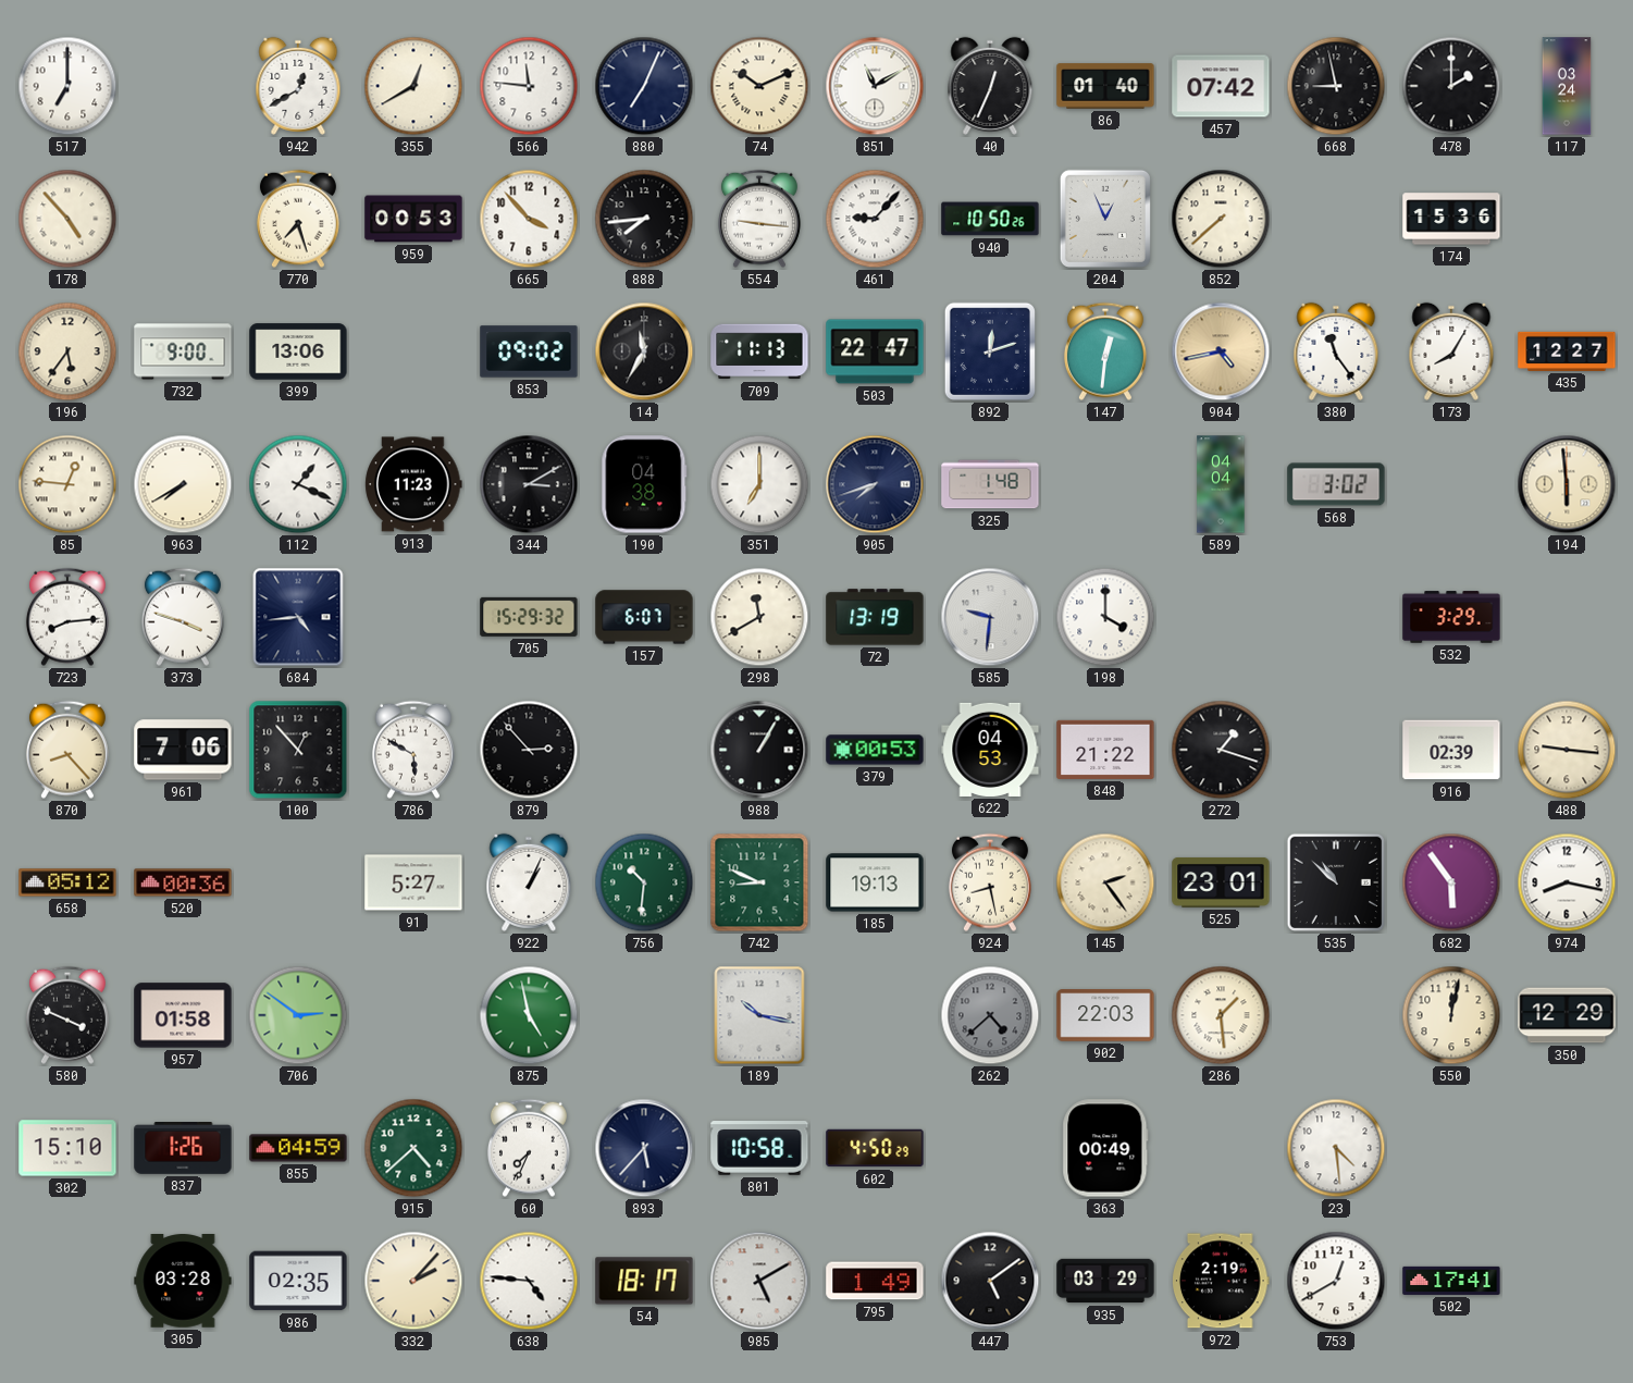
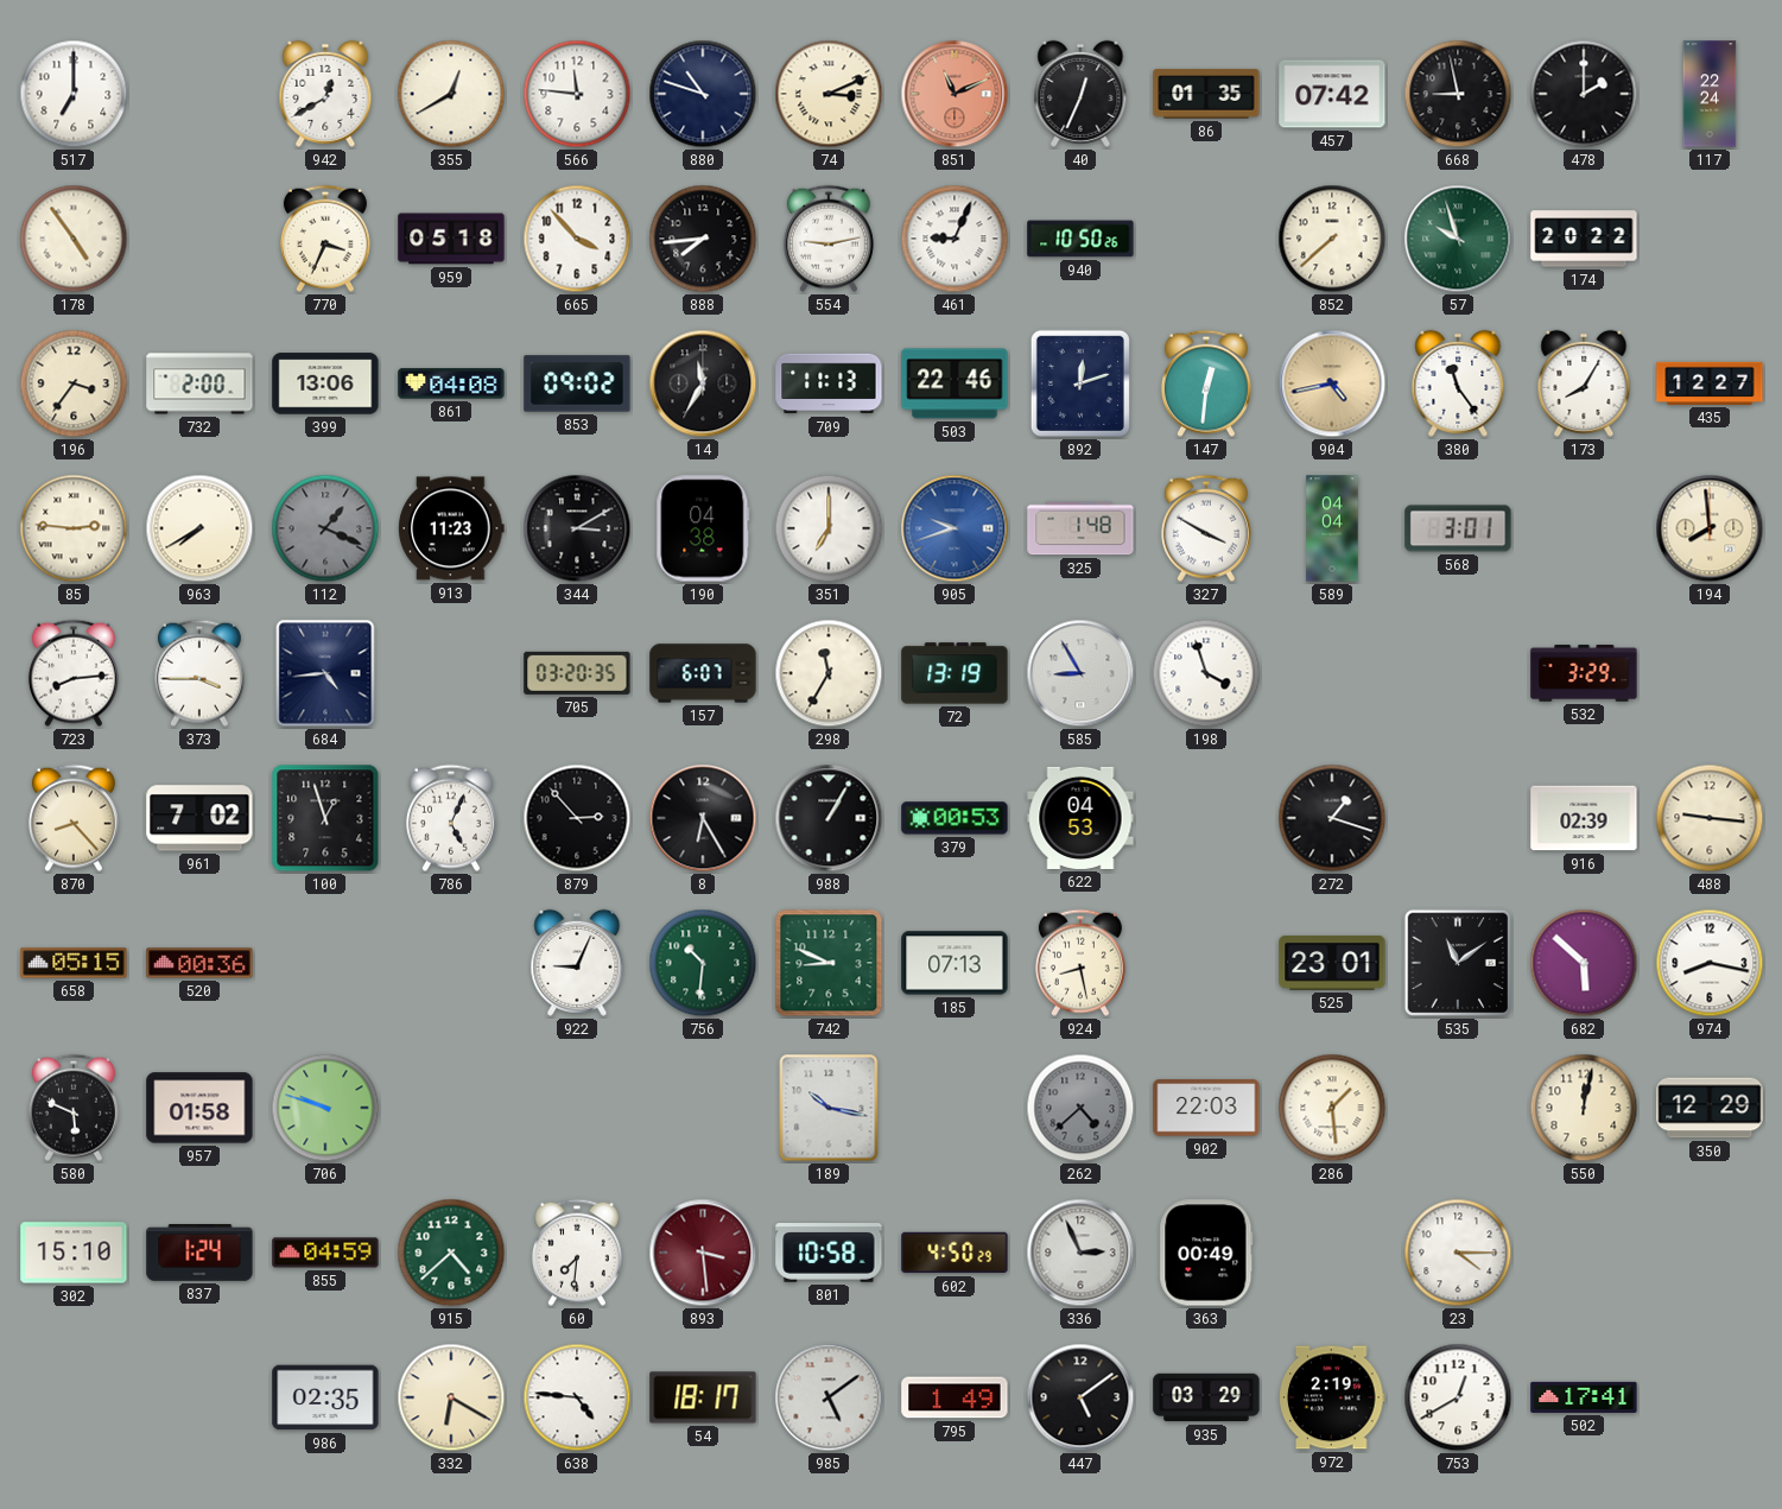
880: 7:04 -> 10:48
74: 10:11 -> 3:11
851: 11:10 -> 11:11
851 dial: white -> salmon
86: 01:40 -> 01:35
117: 03:24 -> 22:24
178: 4:53 -> 4:54
770: 7:27 -> 3:34
959: 00:53 -> 05:18
554: 9:16 -> 9:13
461: 9:07 -> 9:04
204: 12:56 -> none
57: none -> 9:57
174: 15:36 -> 20:22
196: 5:36 -> 3:36
732: 9:00 -> 2:00
861: none -> 04:08
503: 22:47 -> 22:46
85: 12:46 -> 2:46
112 dial: white -> grey
905: 7:42 -> 9:42
905 dial: navy -> blue
327: none -> 3:50
568: 3:02 -> 3:01
194: 5:59 -> 7:59
373: 3:48 -> 3:45
705: 15:29 -> 03:20
298: 11:40 -> 11:35
585: 9:31 -> 8:55
198: 4:00 -> 3:57
961: 7:06 -> 7:02
100: 12:53 -> 12:57
786: 5:50 -> 5:04
8: none -> 6:25
848: 21:22 -> none
658: 05:12 -> 05:15
91: 5:27 -> none
922: 1:04 -> 9:04
185: 19:13 -> 07:13
145: 2:24 -> none
535: 10:52 -> 11:09
682: 5:54 -> 5:52
580: 3:49 -> 5:49
706: 2:51 -> 9:48
875: 4:58 -> none
837: 1:26 -> 1:24
60: 7:34 -> 7:31
893: 5:37 -> 3:29
893 dial: navy -> burgundy
336: none -> 2:56
23: 4:29 -> 4:15
305: 03:28 -> none
332: 2:07 -> 6:20
985: 5:10 -> 5:09
